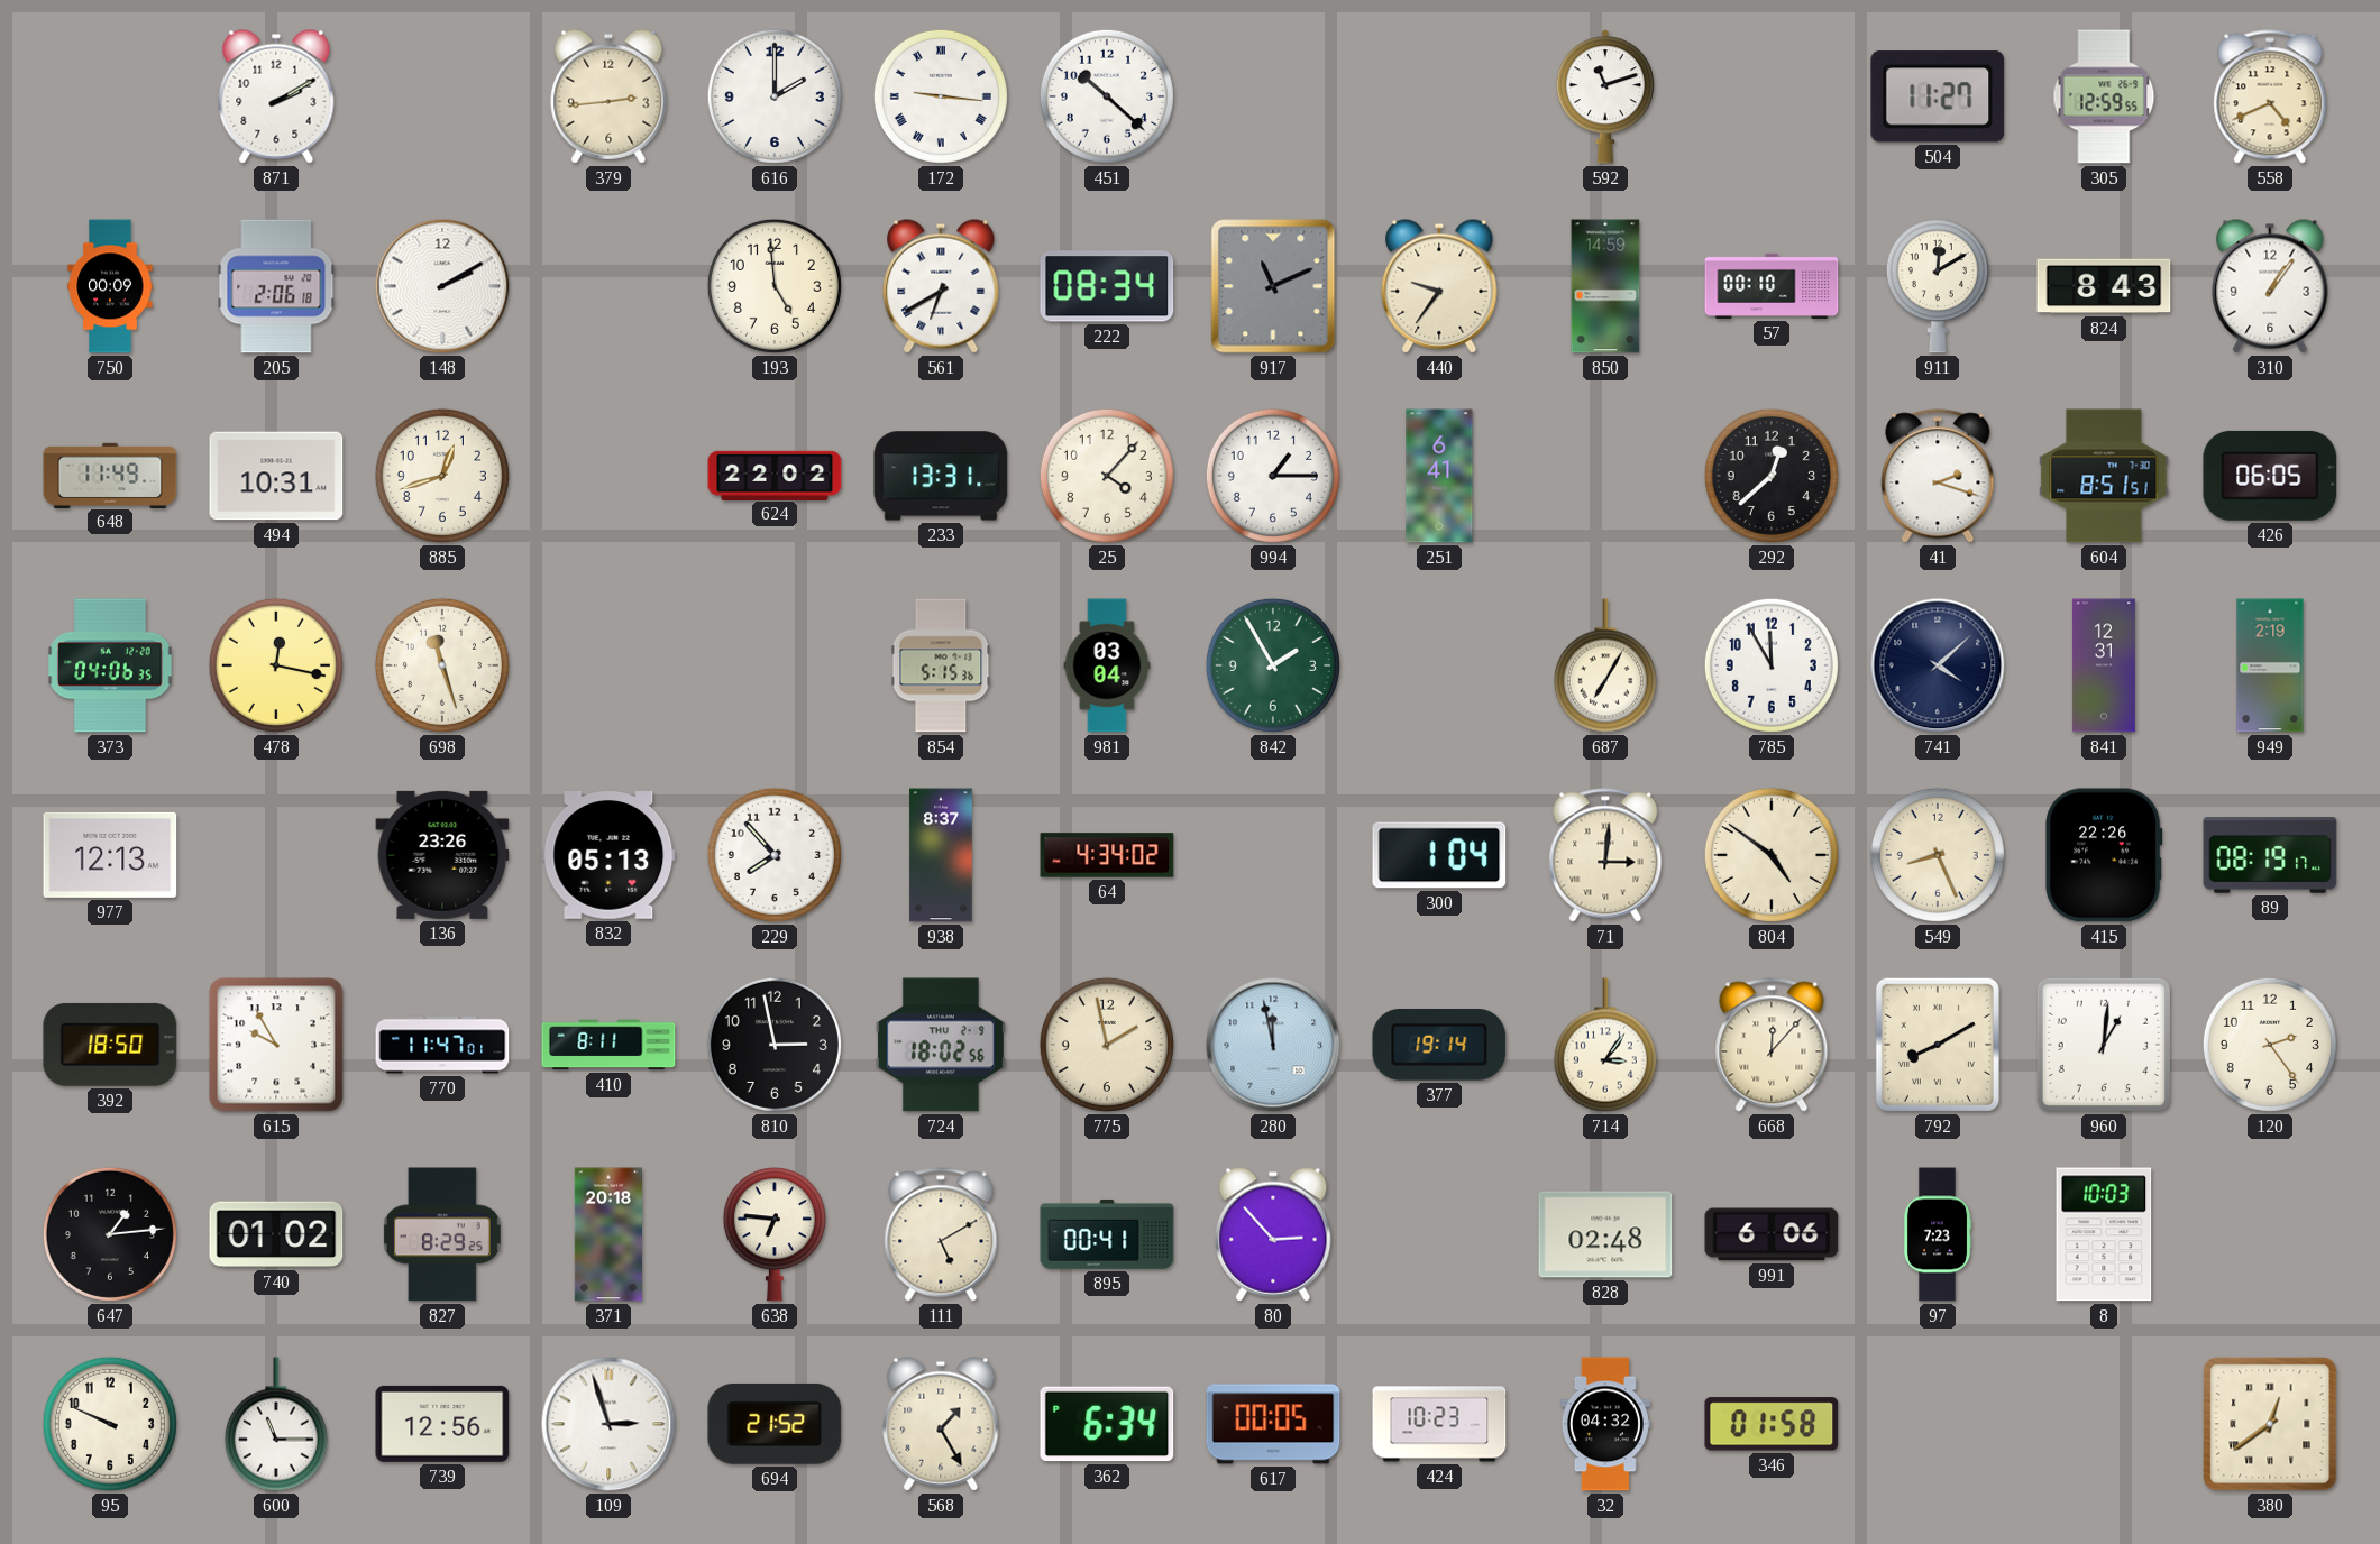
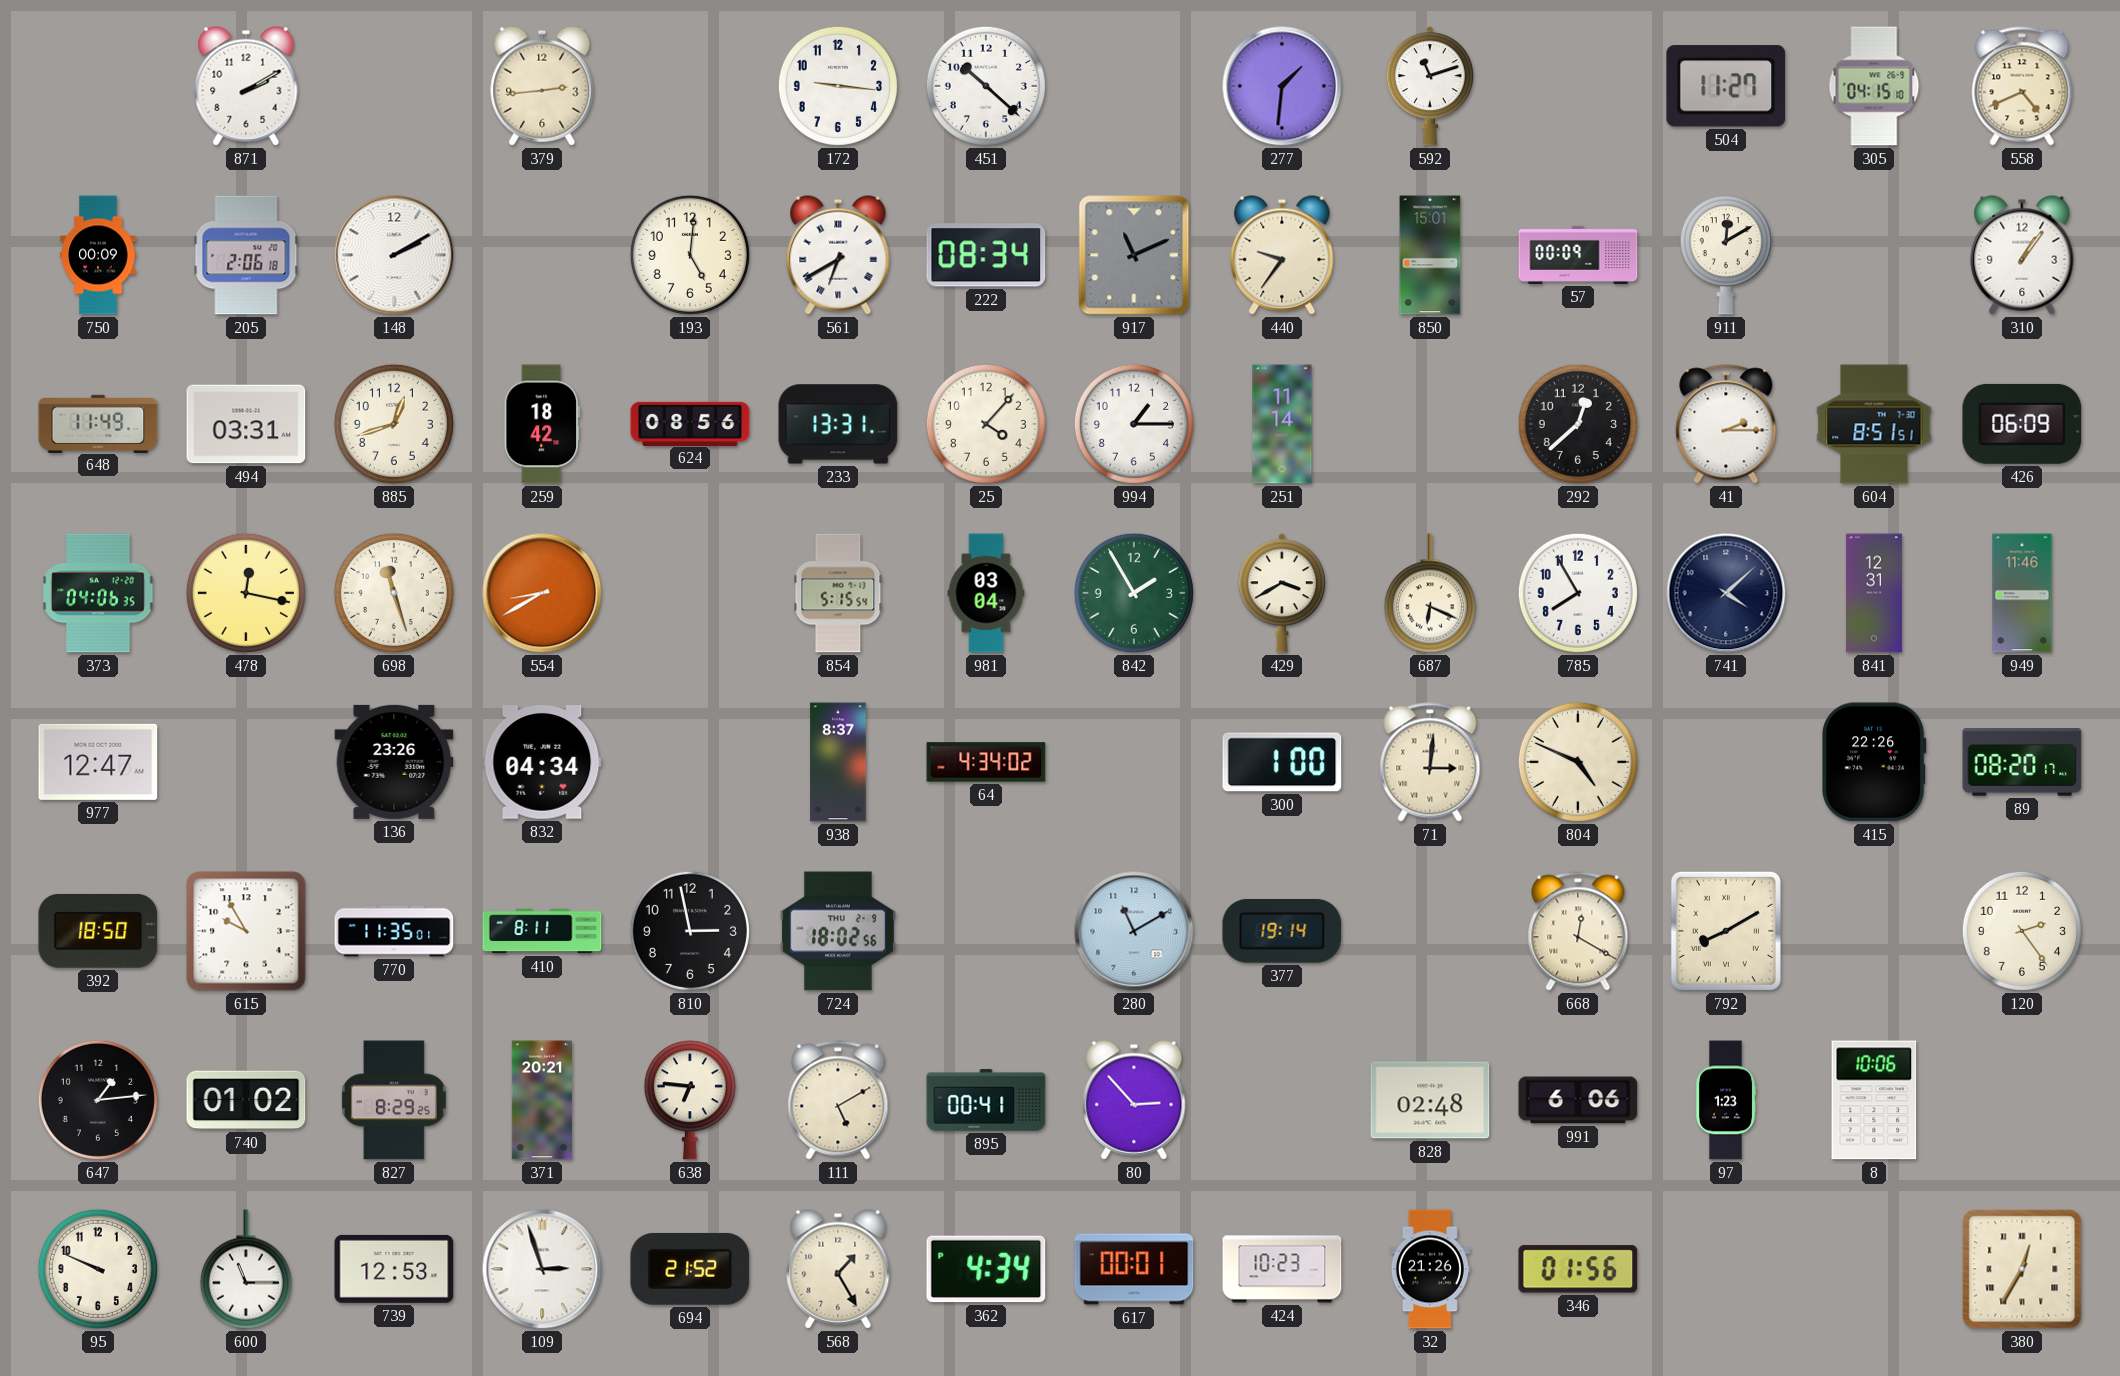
616: 2:00 -> none
172 numerals: Roman -> Arabic
277: none -> 1:31
305: 12:59 -> 04:15
193: 4:59 -> 5:01
850: 14:59 -> 15:01
57: 00:10 -> 00:09
824: 8:43 -> none
494: 10:31 -> 03:31
259: none -> 18:42
624: 22:02 -> 08:56
251: 6:41 -> 11:14
41: 2:18 -> 2:15
426: 06:05 -> 06:09
554: none -> 8:40
854: 5:15:36 -> 5:15:54
429: none -> 3:40
687: 7:05 -> 6:19
785: 11:55 -> 7:55
949: 2:19 -> 11:46
977: 12:13 -> 12:47
832: 05:13 -> 04:34
229: 7:53 -> none
300: 1:04 -> 1:00
804: 4:51 -> 4:49
549: 8:26 -> none
89: 08:19 -> 08:20
770: 11:47 -> 11:35
775: 1:58 -> none
280: 11:58 -> 11:10
714: 3:06 -> none
668: 12:07 -> 12:20
960: 1:01 -> none
371: 20:18 -> 20:21
97: 7:23 -> 1:23
8: 10:03 -> 10:06
739: 12:56 -> 12:53
362: 6:34 -> 4:34
617: 00:05 -> 00:01
32: 04:32 -> 21:26
346: 01:58 -> 01:56
380: 12:39 -> 12:35
